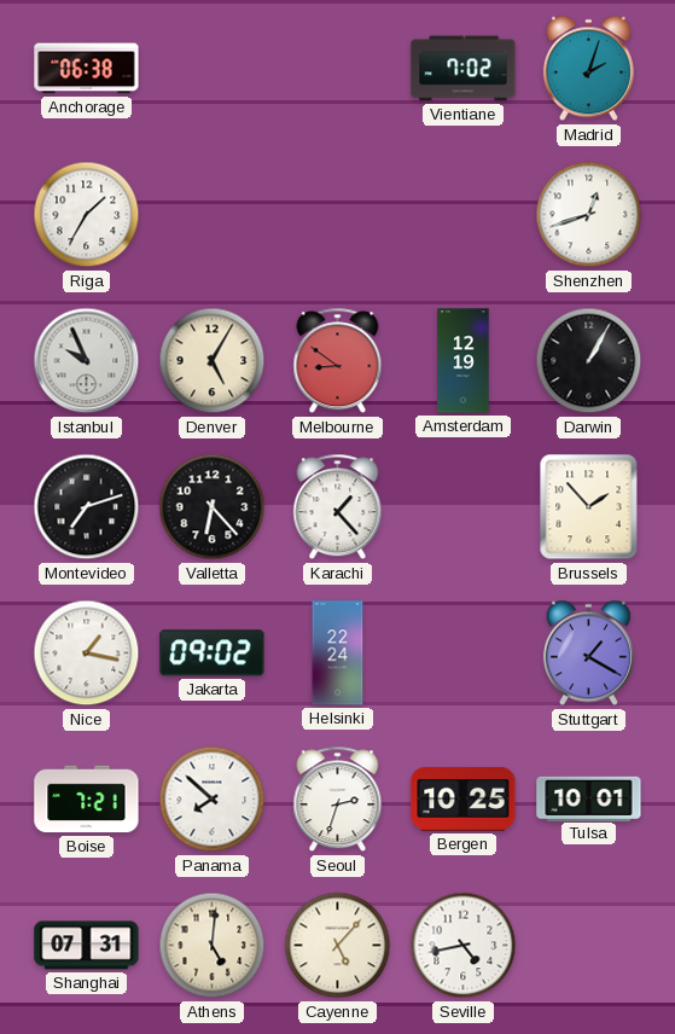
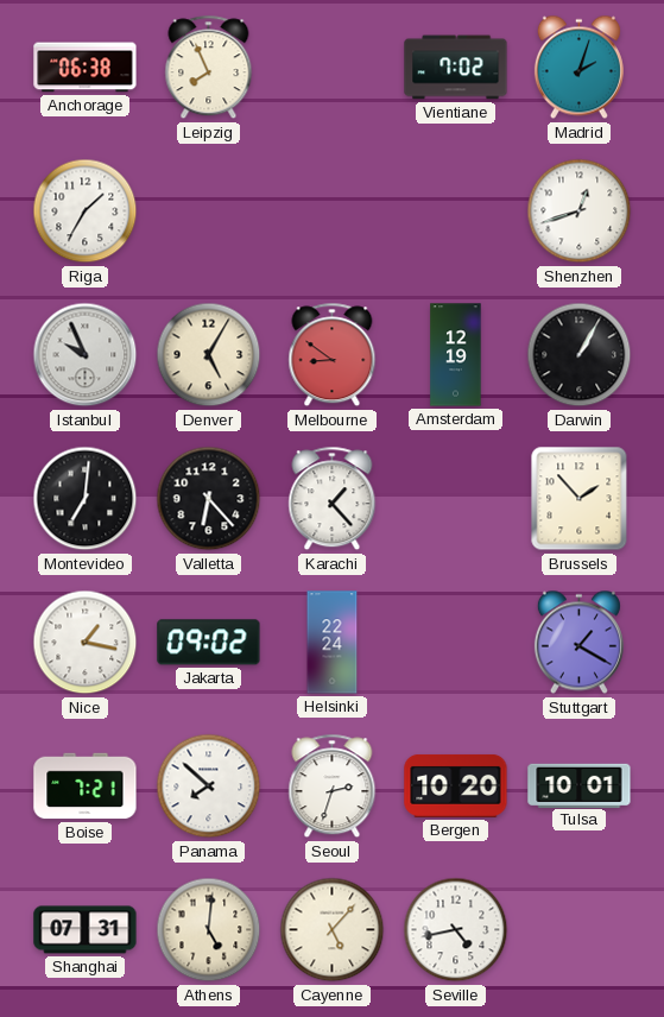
Leipzig: none -> 7:56
Montevideo: 7:12 -> 7:01
Bergen: 10:25 -> 10:20
